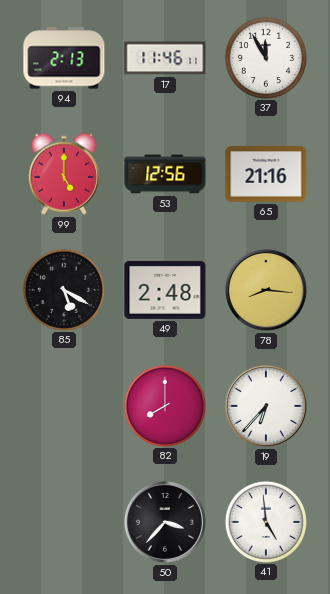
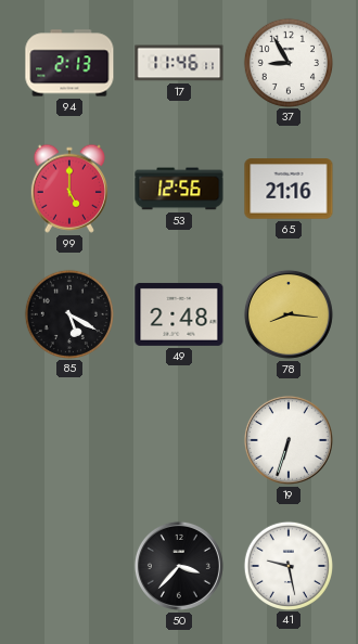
37: 11:55 -> 8:55
82: 8:00 -> none
19: 6:37 -> 6:33
41: 4:59 -> 9:28
